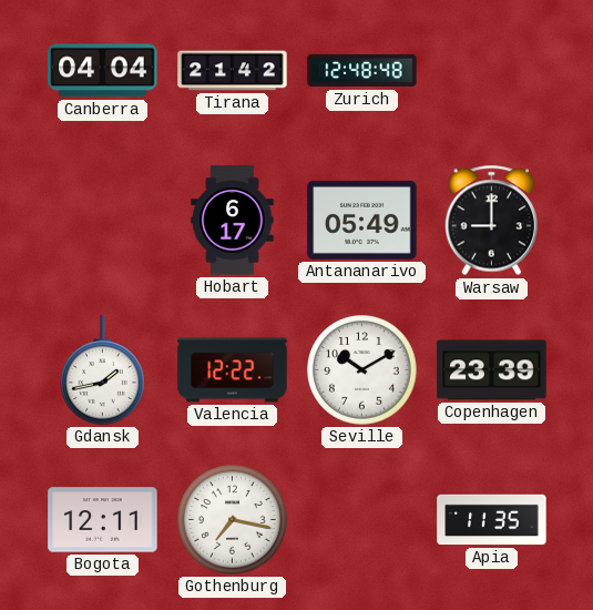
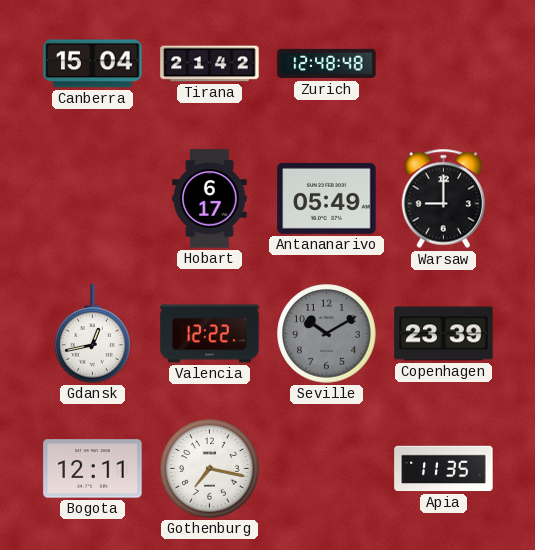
Canberra: 04:04 -> 15:04
Gdansk: 1:43 -> 12:43
Seville dial: white -> grey
